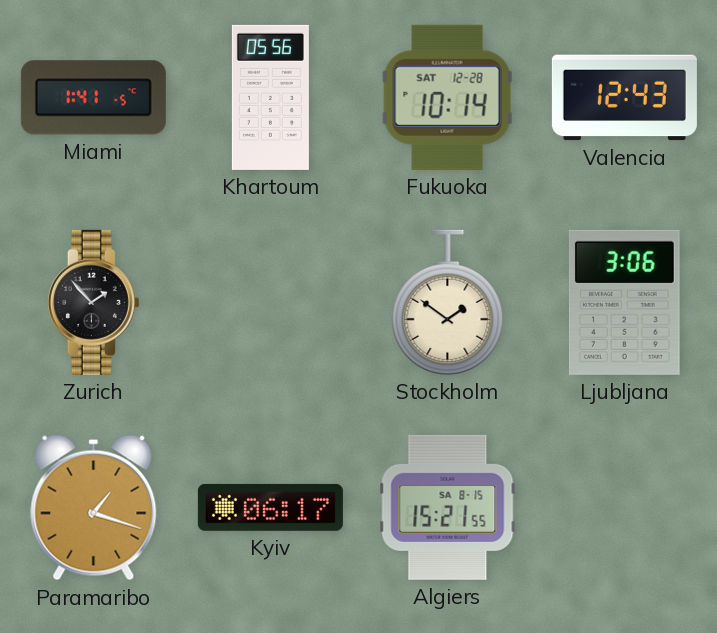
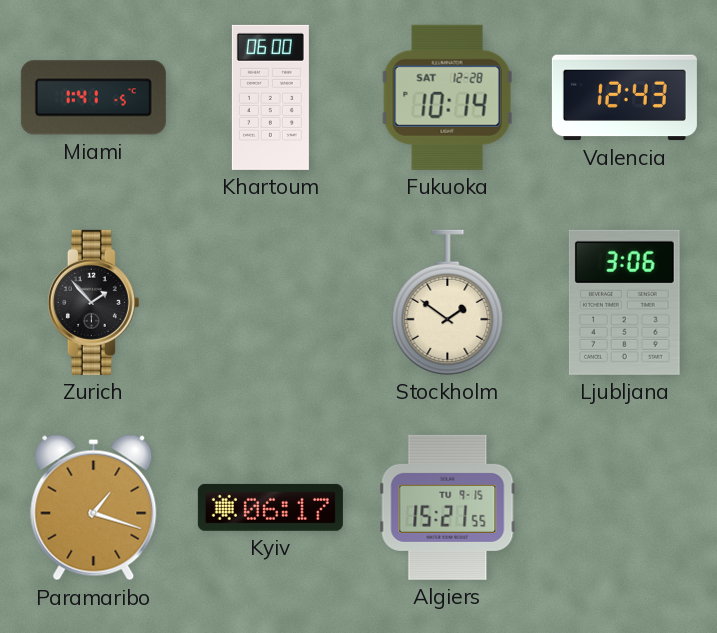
Khartoum: 05:56 -> 06:00
Algiers date: SA 8-15 -> TU 9-15
